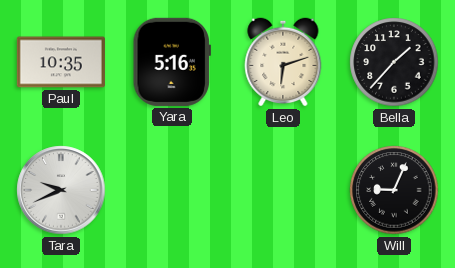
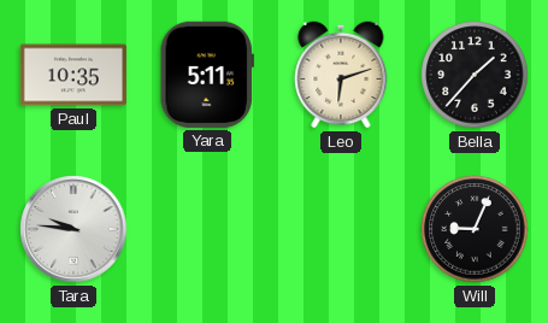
Yara: 5:16 -> 5:11
Tara: 9:41 -> 9:46
